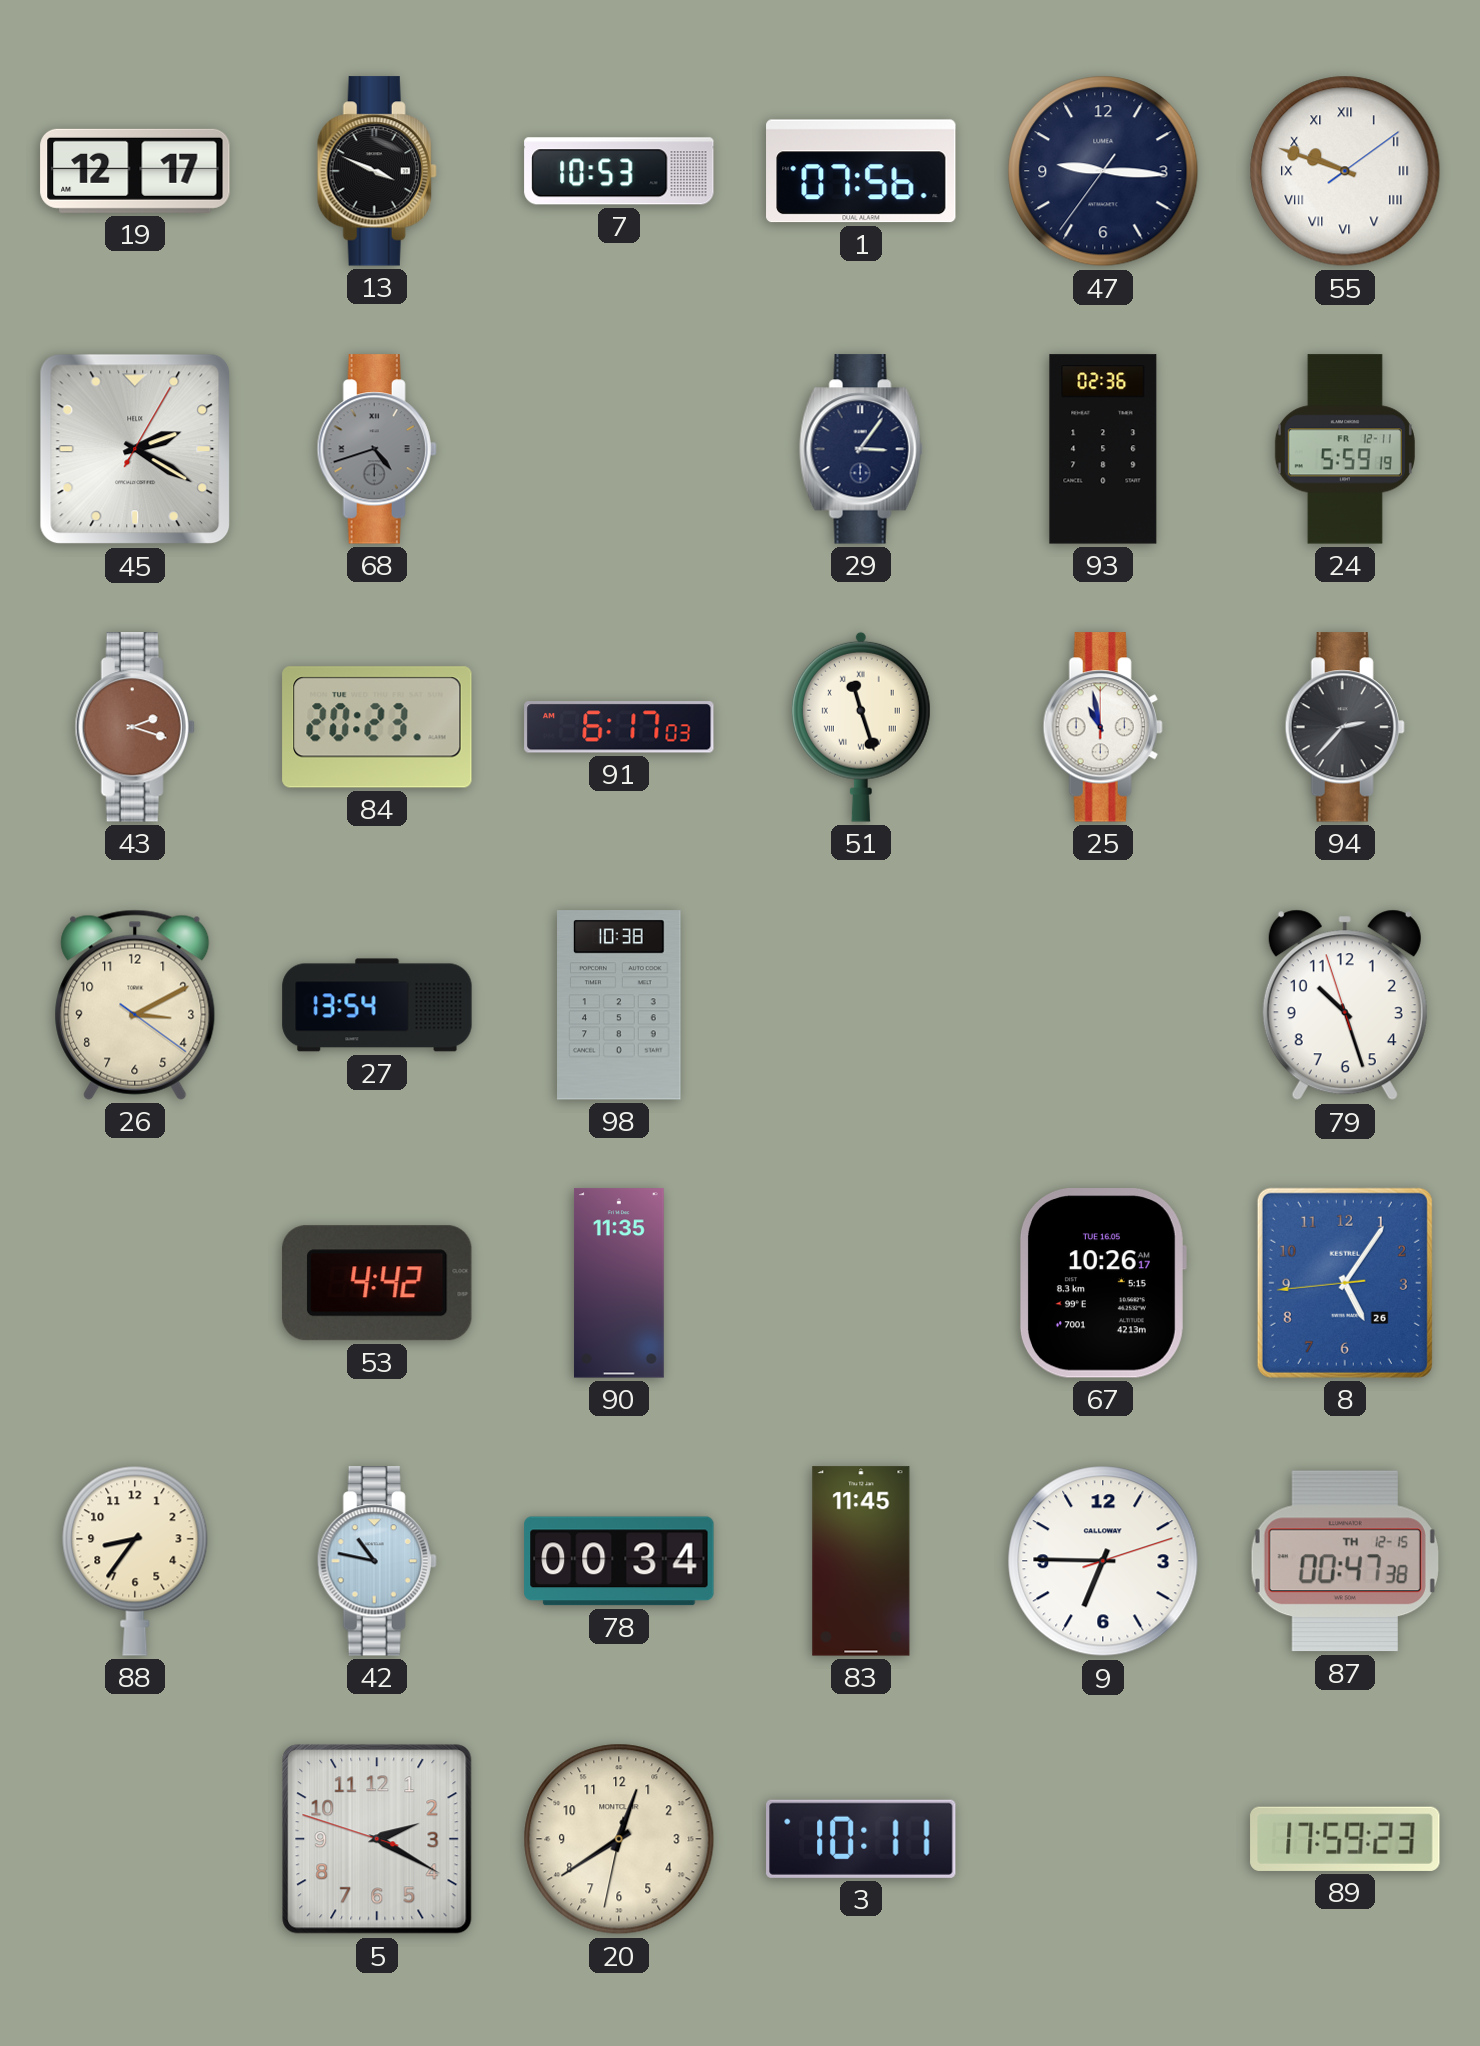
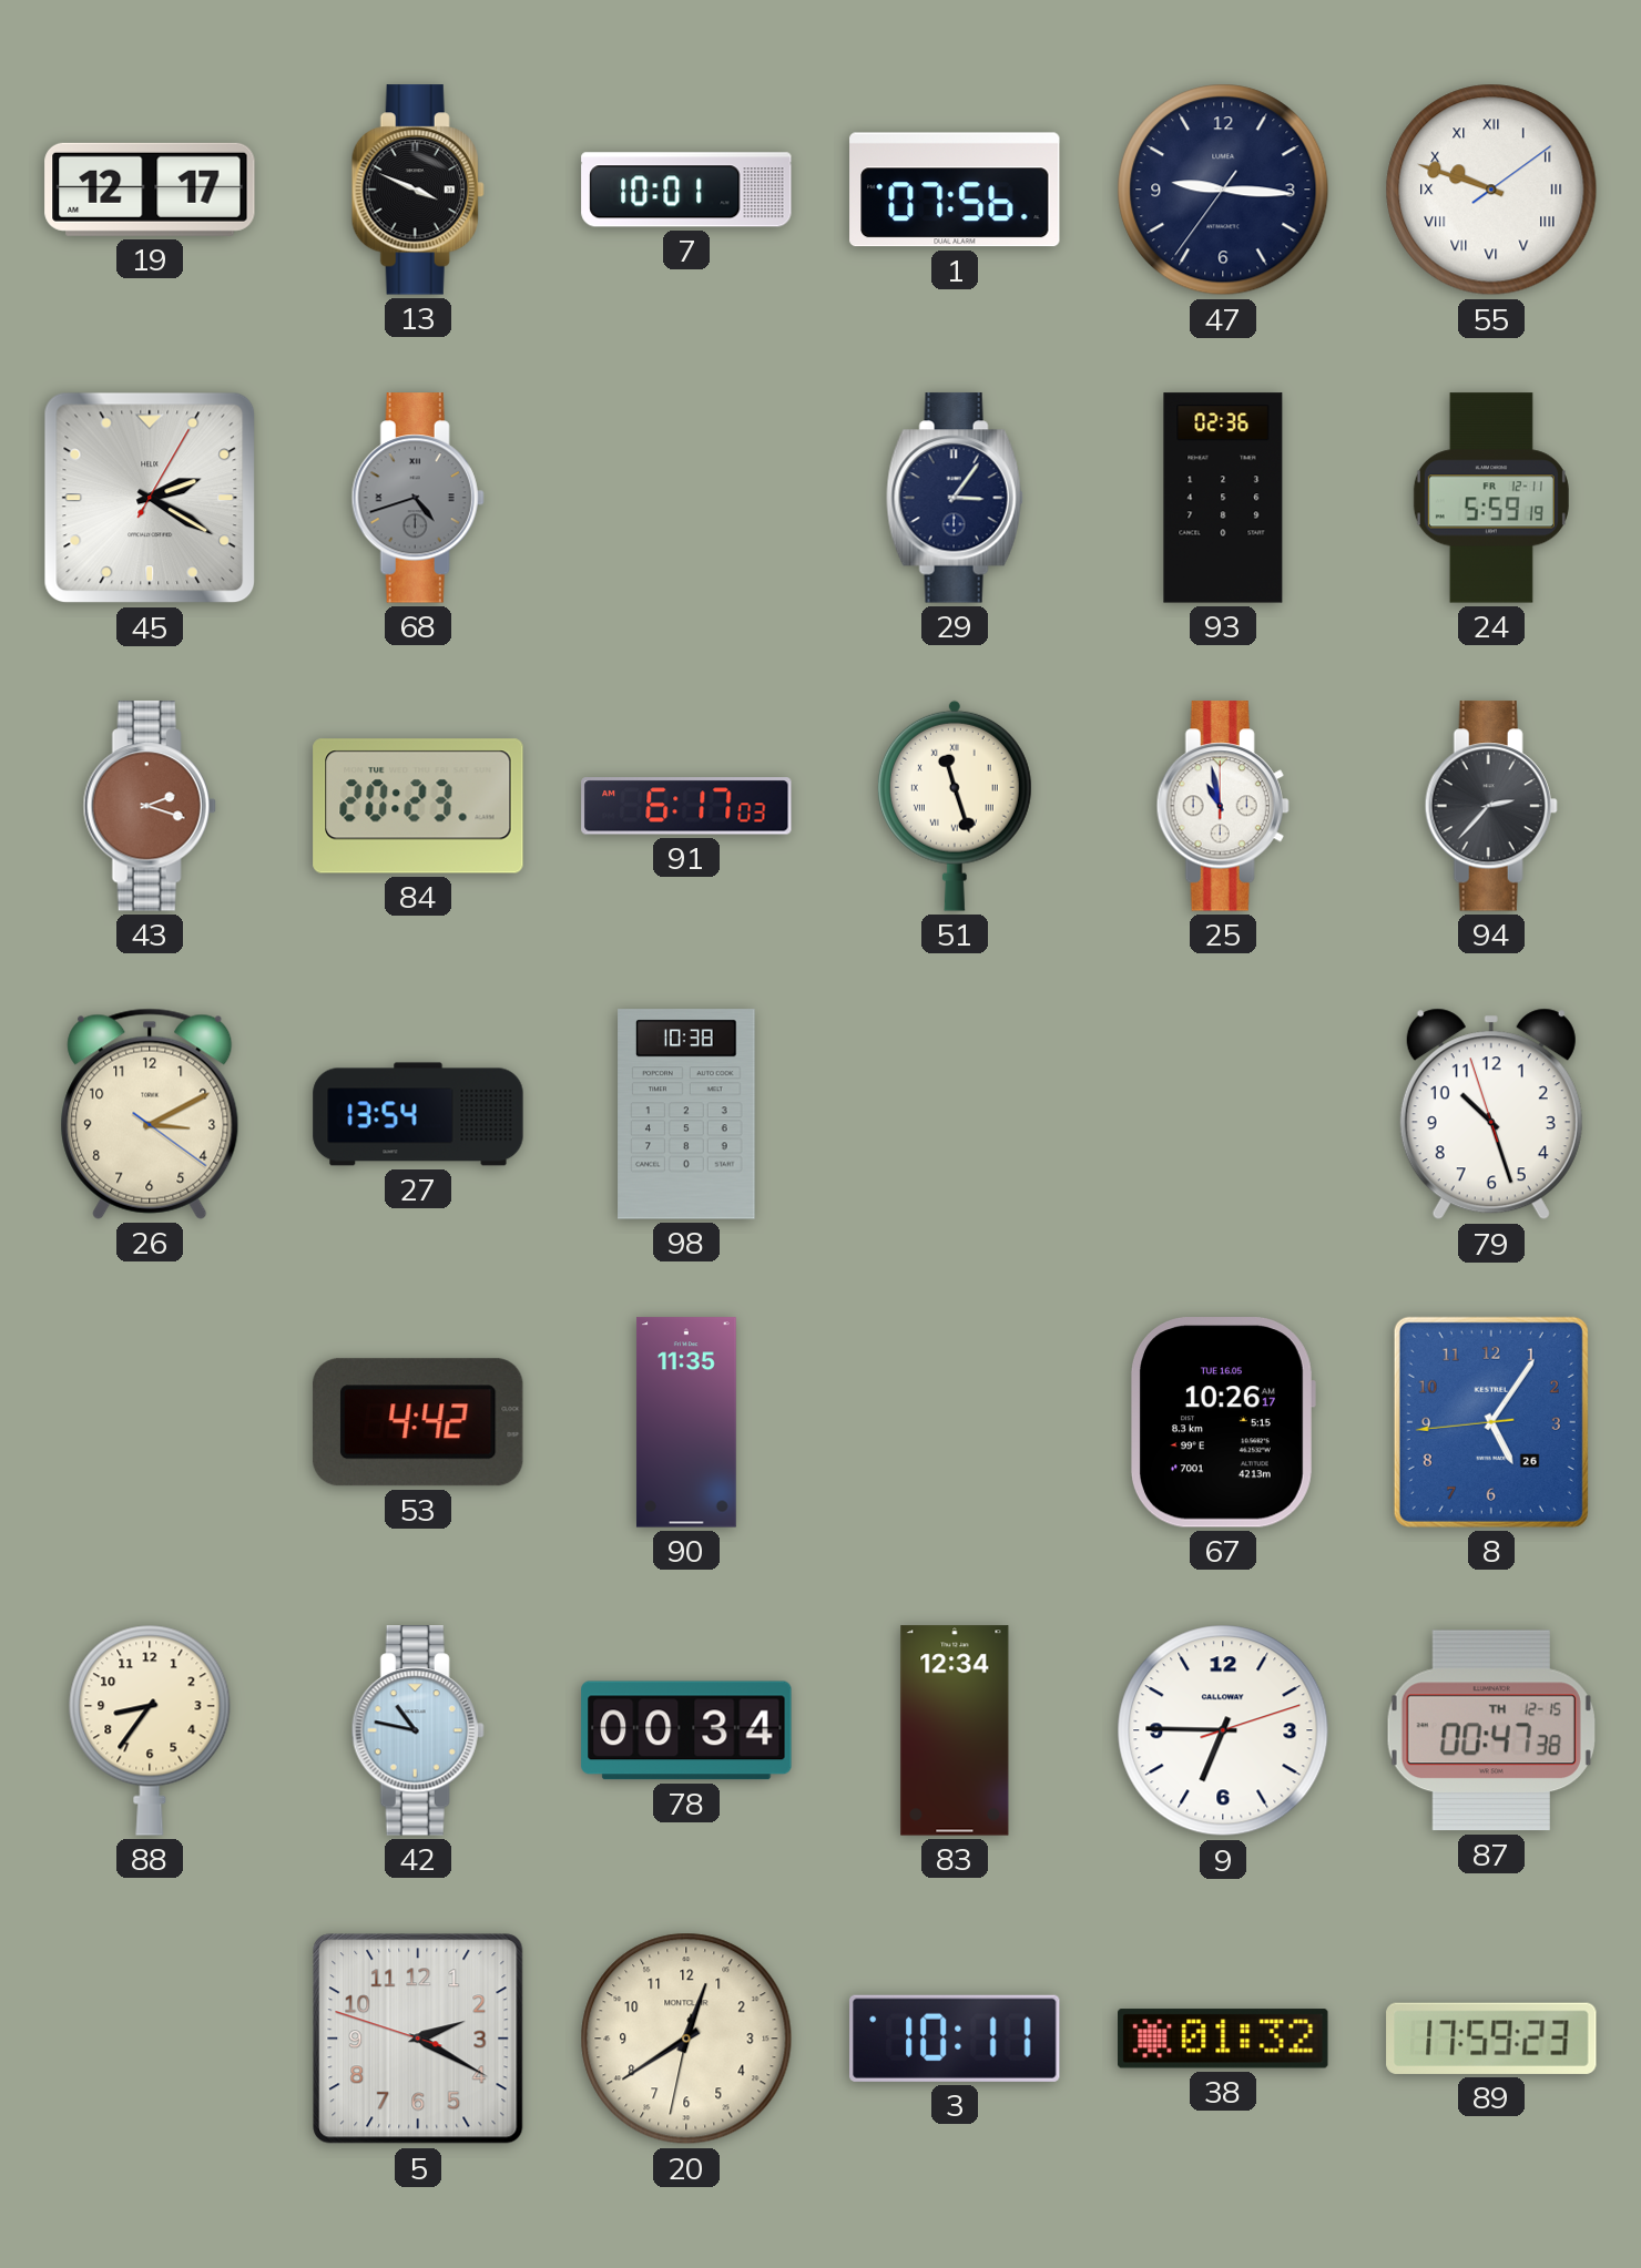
7: 10:53 -> 10:01
83: 11:45 -> 12:34
38: none -> 01:32
